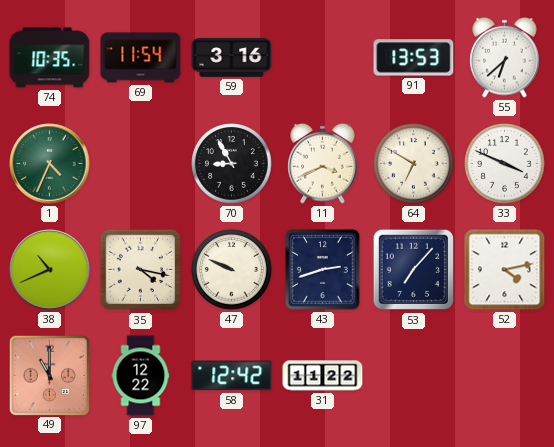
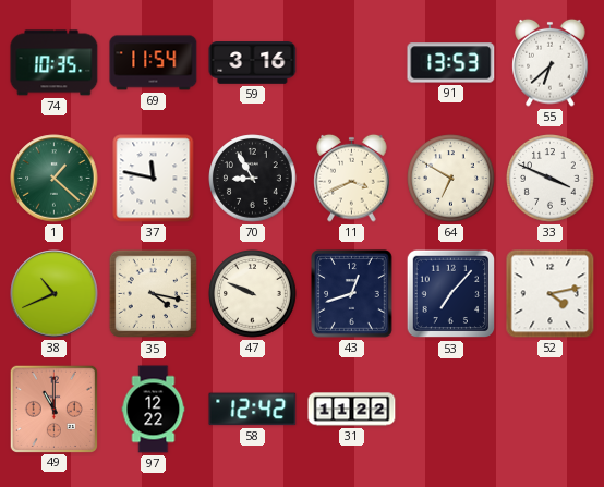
1: 4:34 -> 1:22
37: none -> 11:47
43: 2:42 -> 12:42
